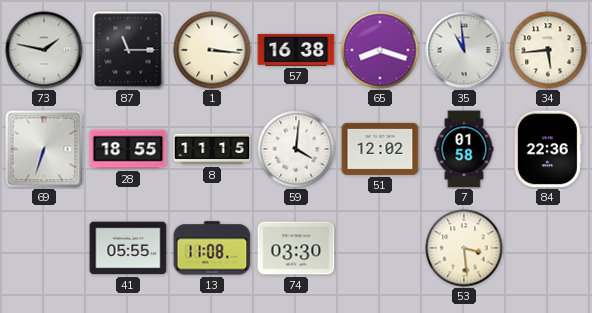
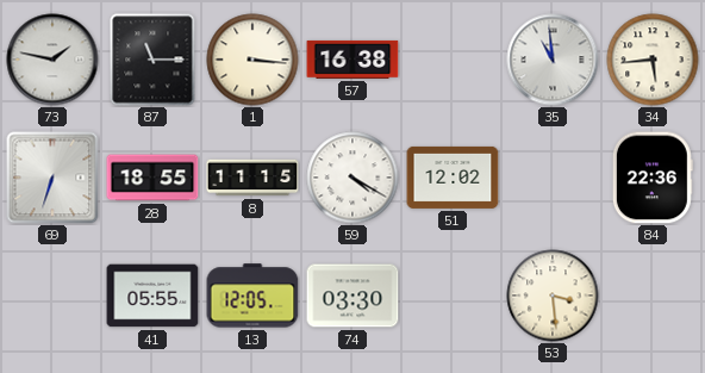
65: 8:18 -> none
59: 4:01 -> 4:20
7: 01:58 -> none
13: 11:08 -> 12:05
